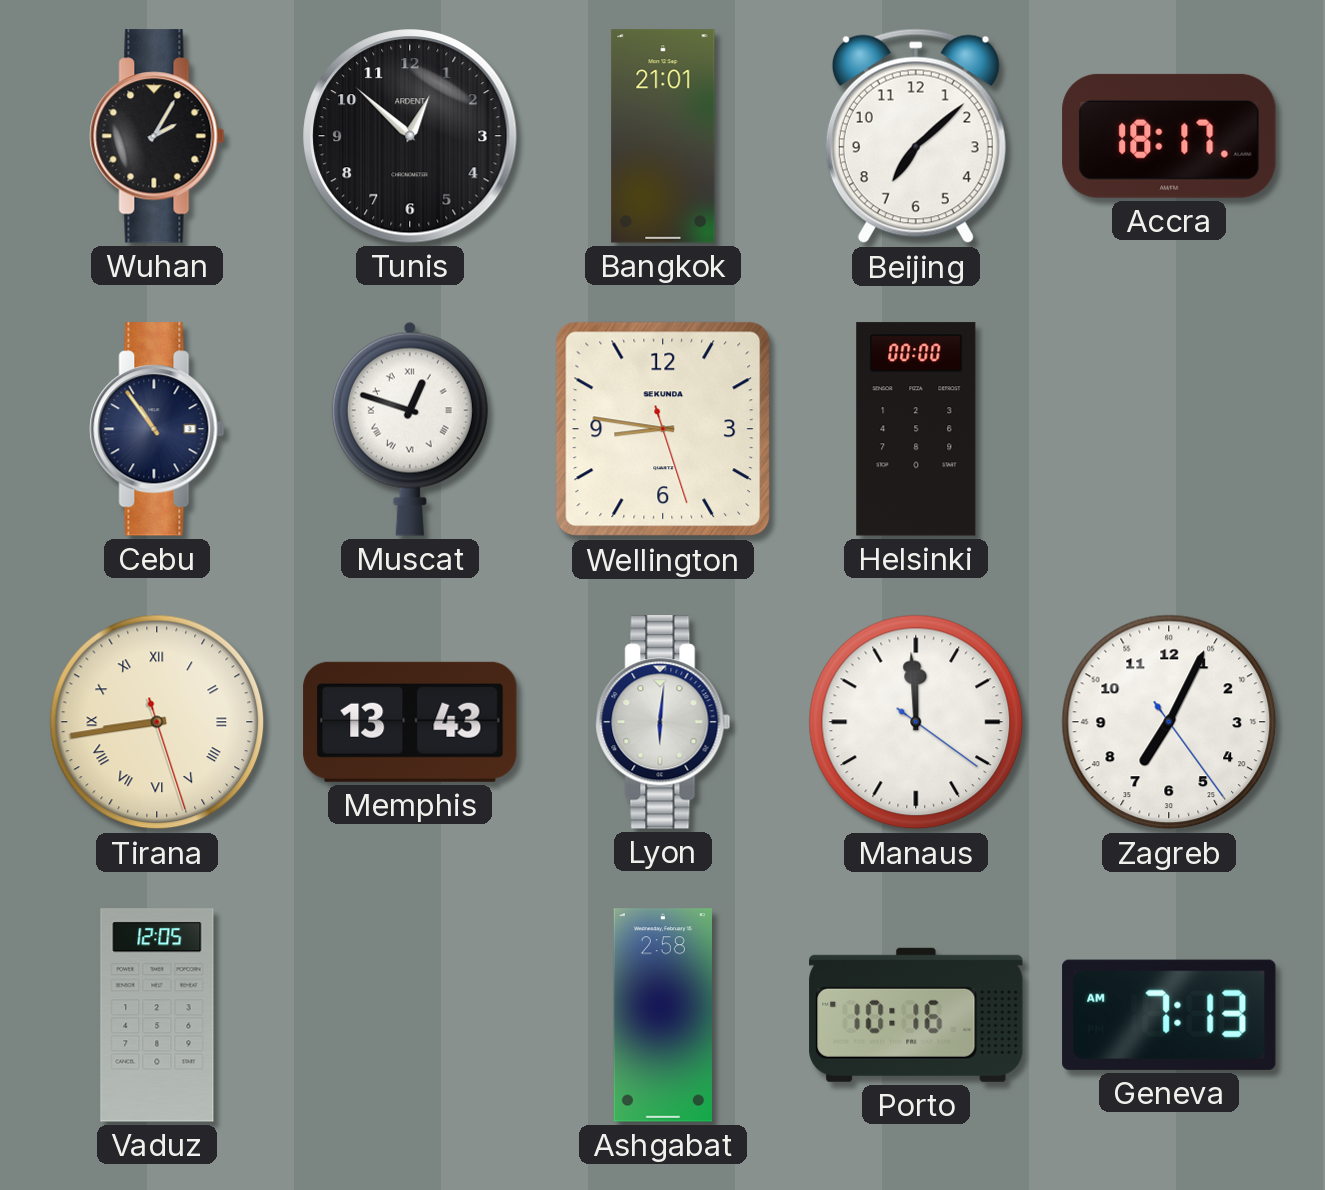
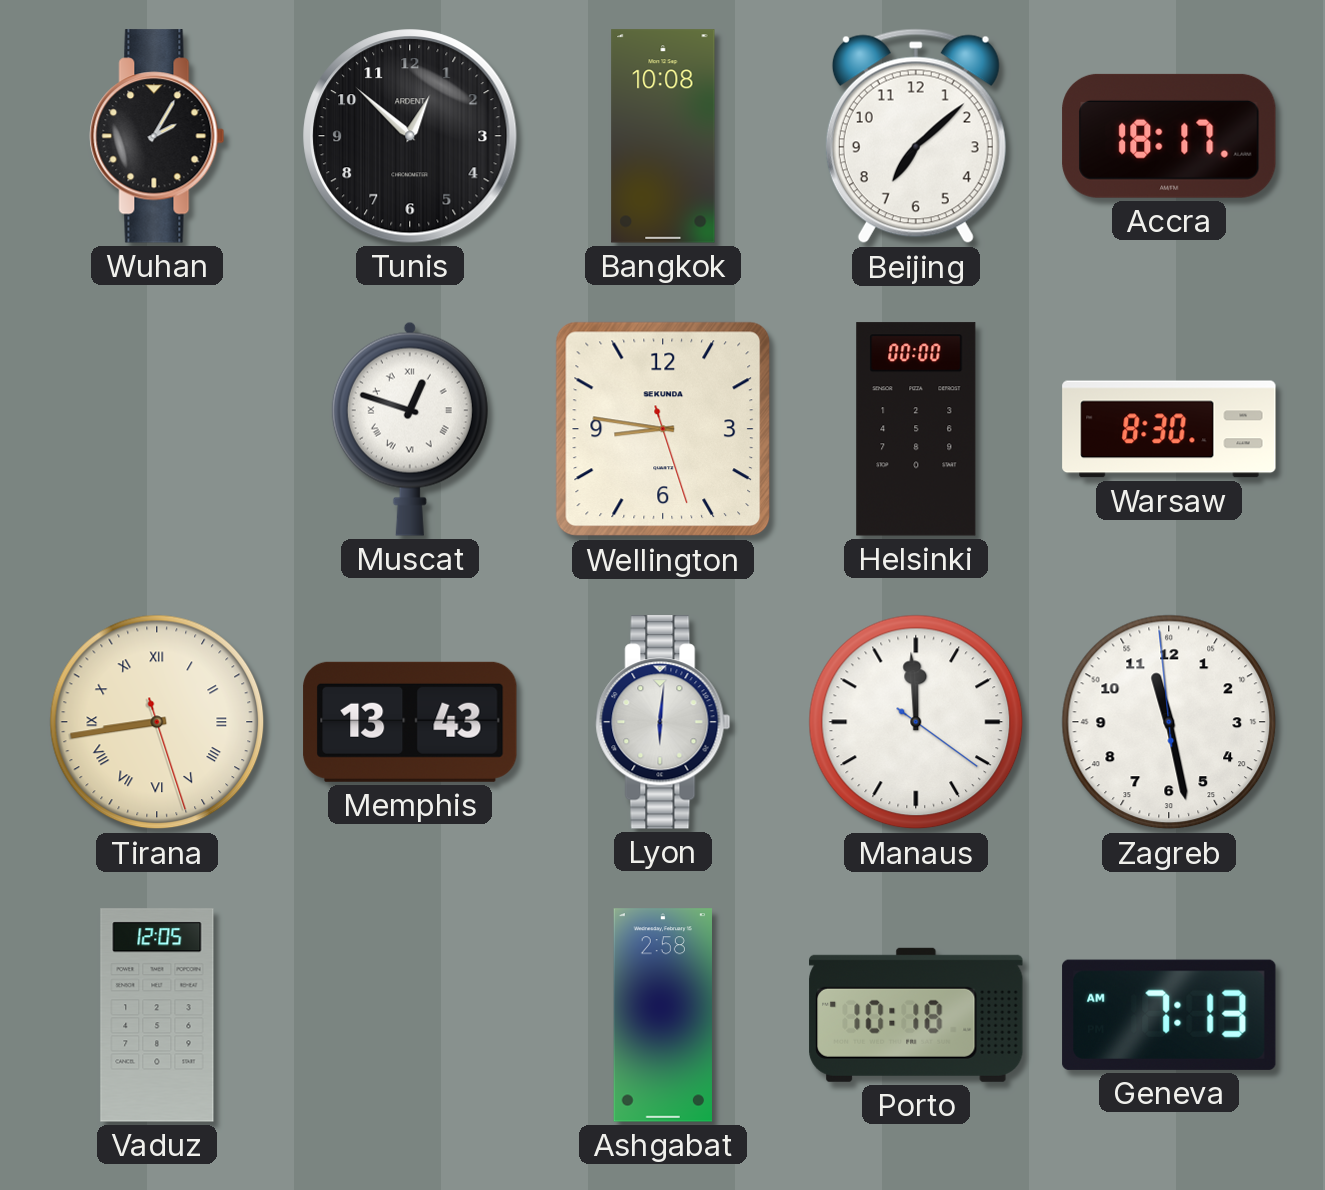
Bangkok: 21:01 -> 10:08
Cebu: 10:54 -> none
Warsaw: none -> 8:30
Zagreb: 7:04 -> 11:27
Porto: 10:16 -> 10:18
